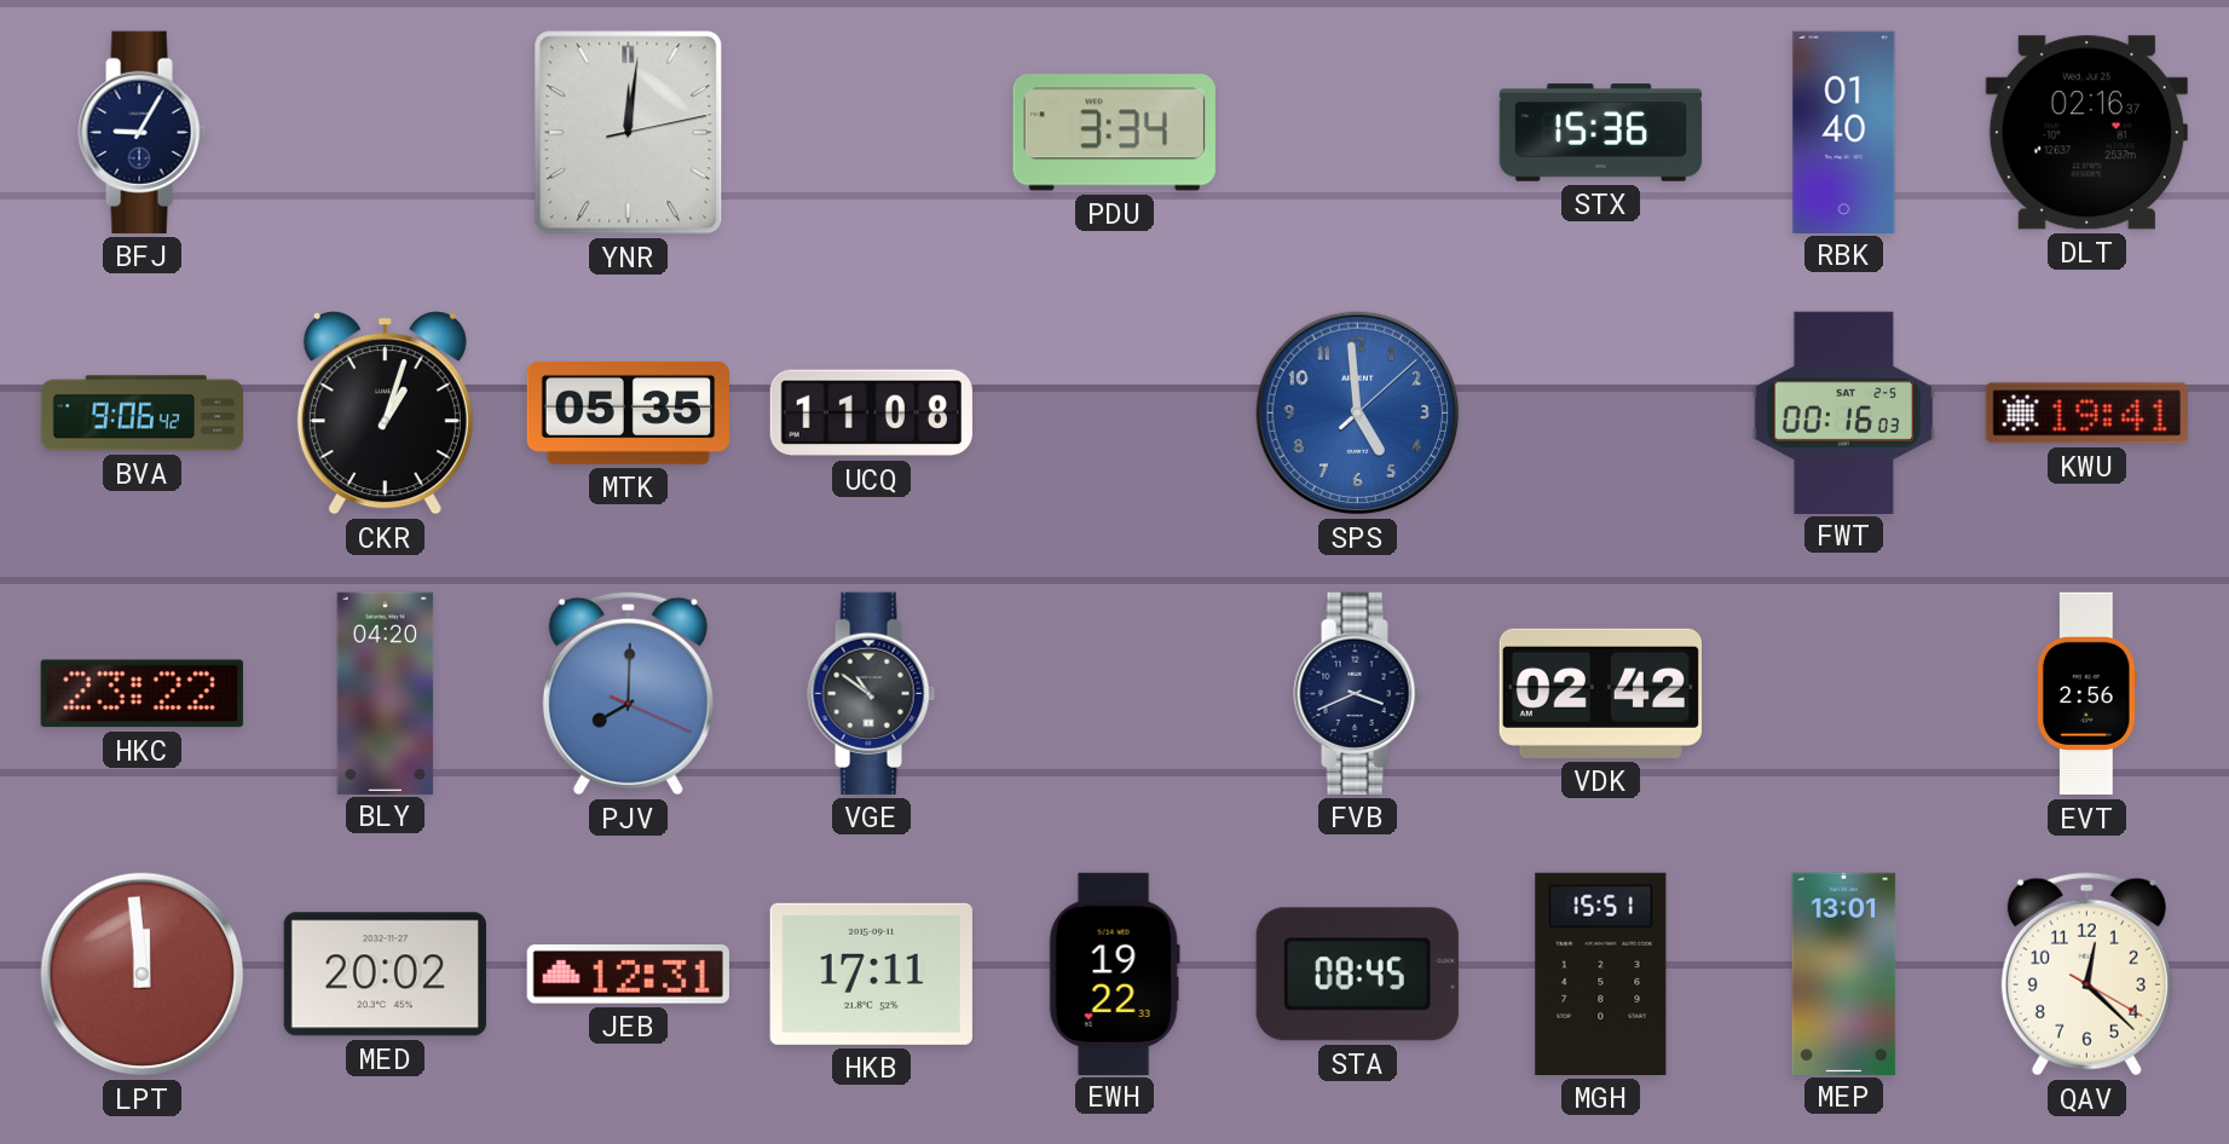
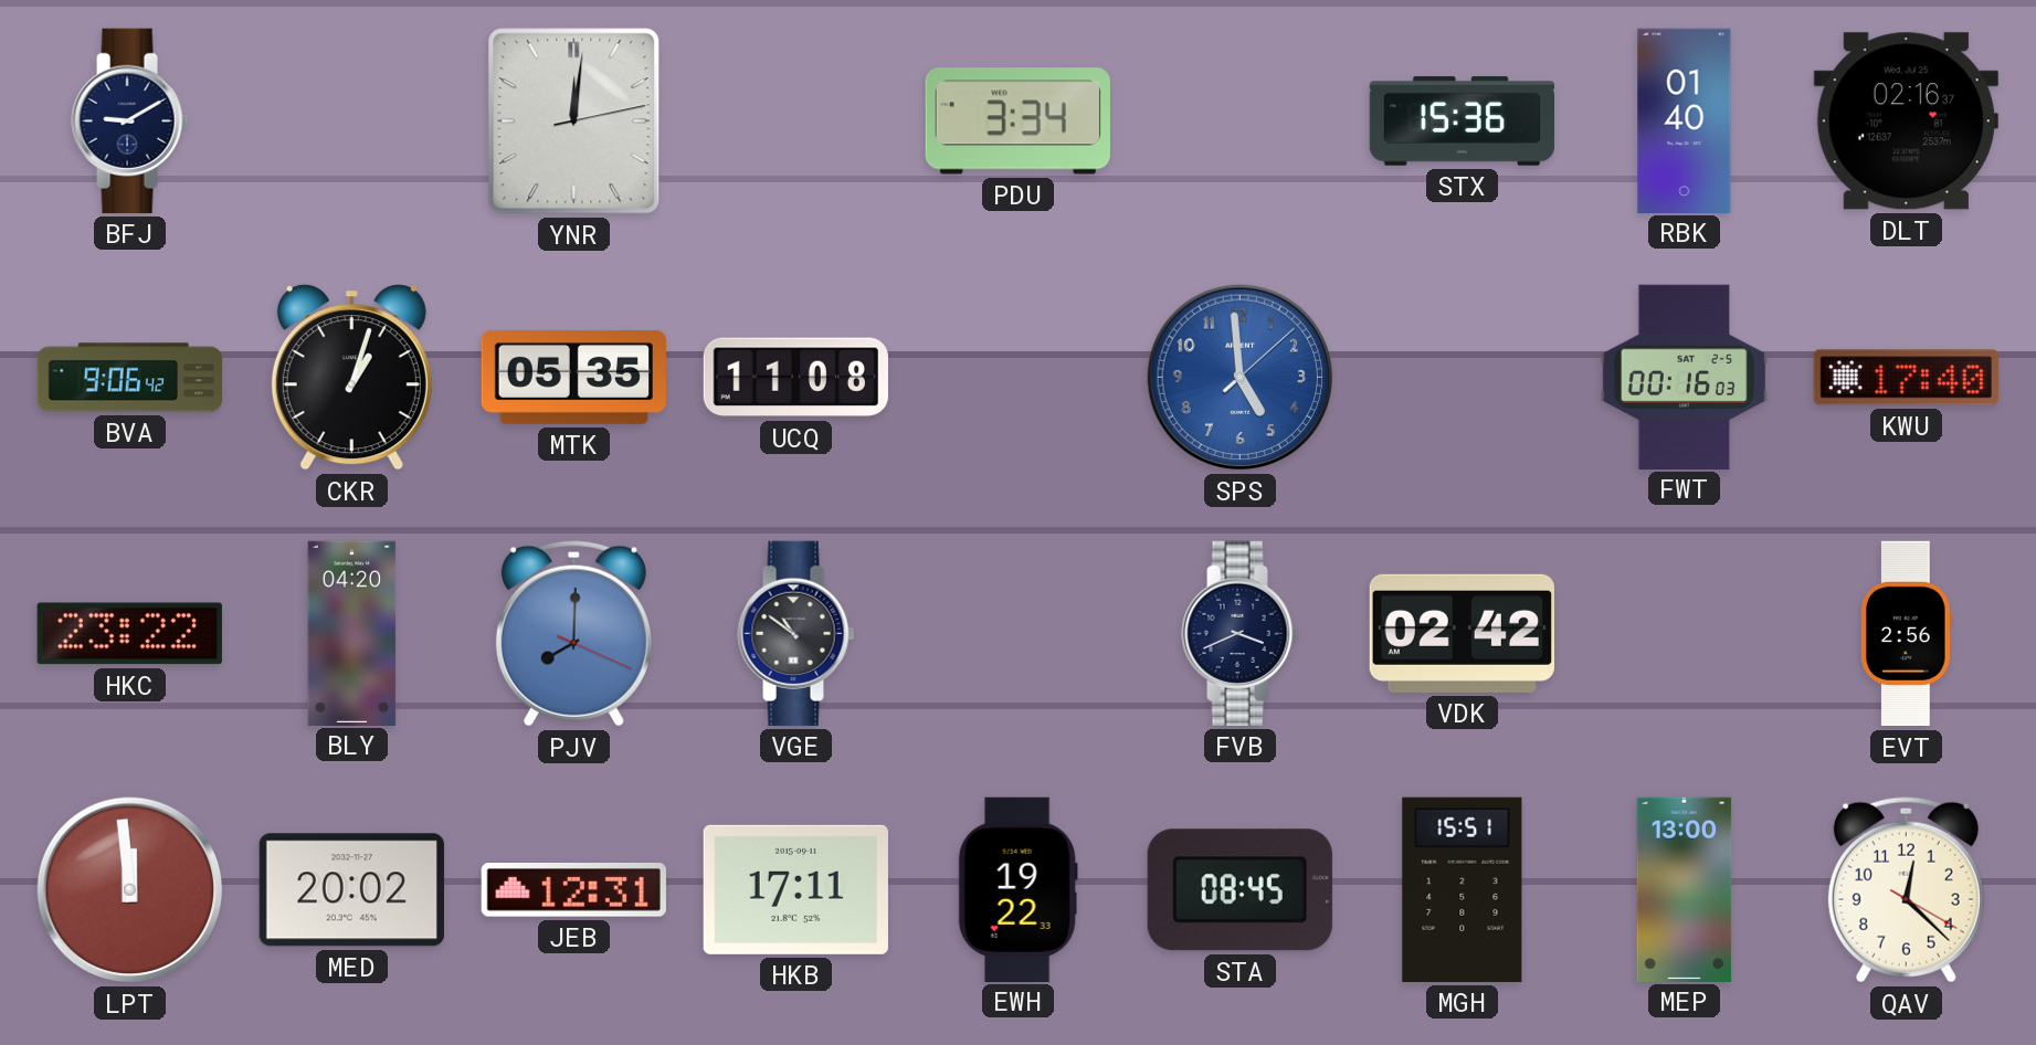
BFJ: 9:05 -> 9:10
KWU: 19:41 -> 17:40
MEP: 13:01 -> 13:00
